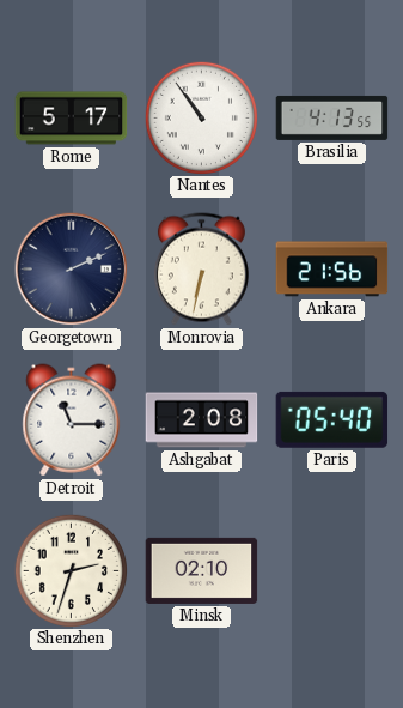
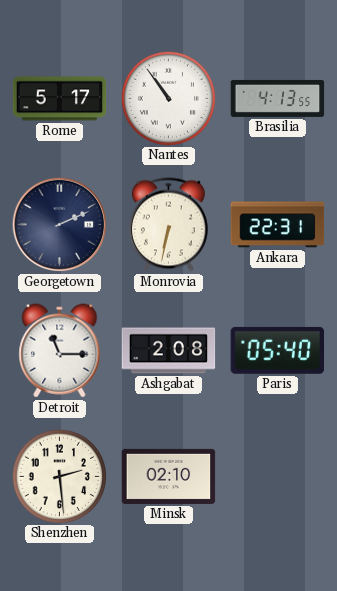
Ankara: 21:56 -> 22:31
Shenzhen: 2:33 -> 2:29
